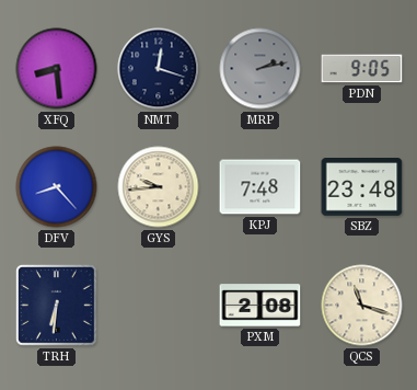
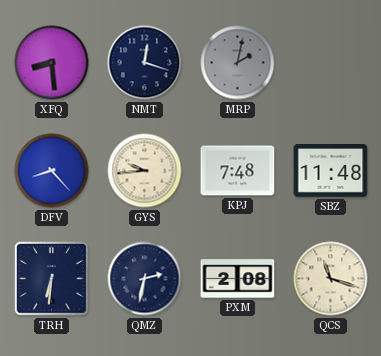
MRP: 2:13 -> 2:02
PDN: 9:05 -> none
SBZ: 23:48 -> 11:48
QMZ: none -> 2:32
